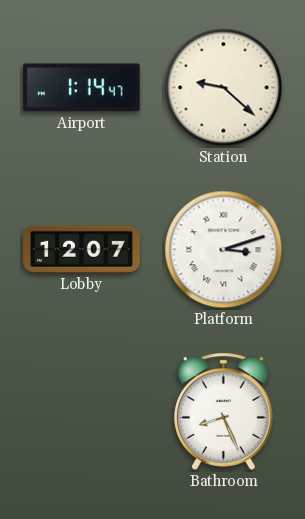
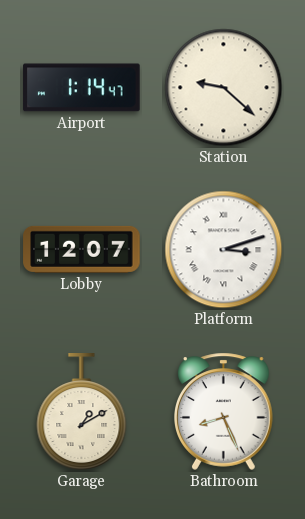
Garage: none -> 1:10
